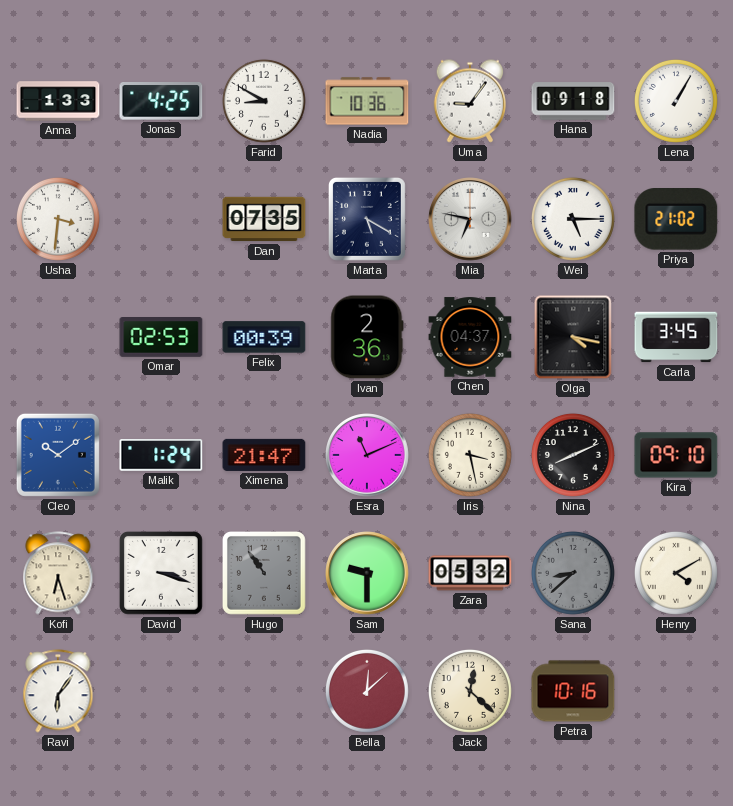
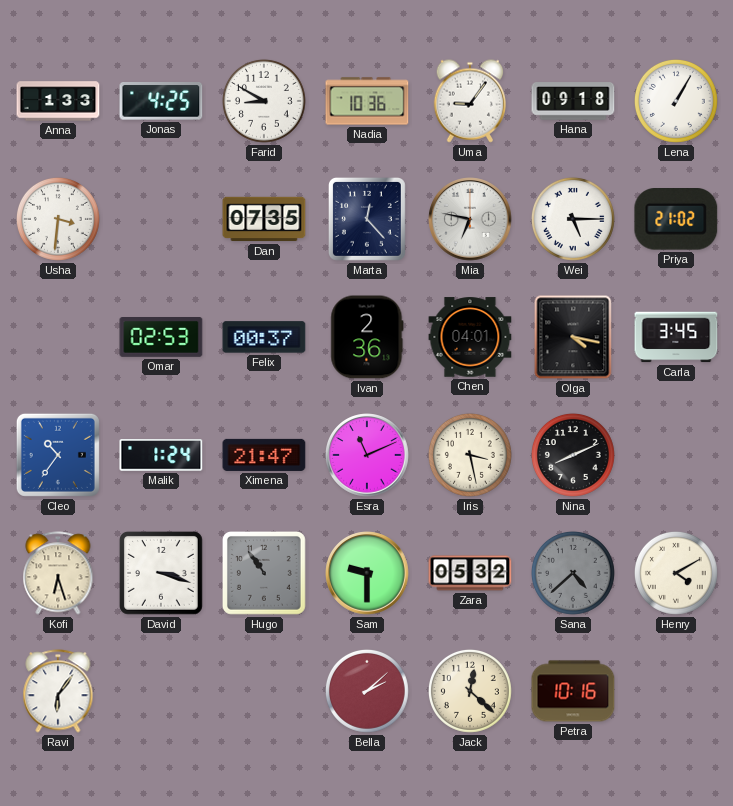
Marta: 5:20 -> 12:23
Felix: 00:39 -> 00:37
Chen: 04:37 -> 04:01
Cleo: 10:09 -> 10:36
Kira: 09:10 -> none
Sana: 8:38 -> 4:38
Bella: 12:08 -> 2:08
